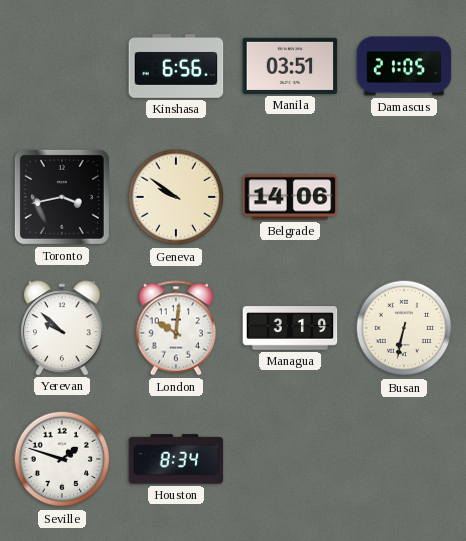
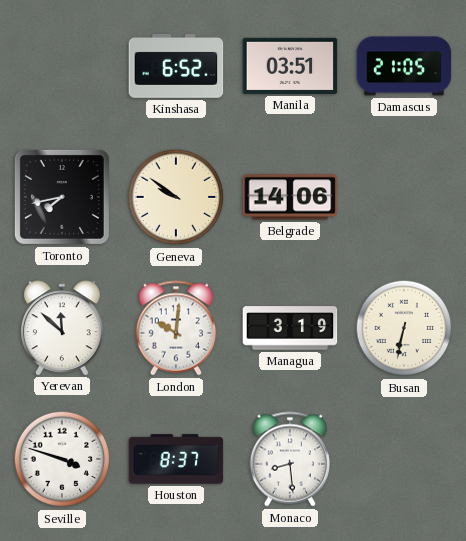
Kinshasa: 6:56 -> 6:52
Toronto: 3:43 -> 7:43
Yerevan: 9:52 -> 11:52
Seville: 1:48 -> 3:48
Houston: 8:34 -> 8:37
Monaco: none -> 8:29
